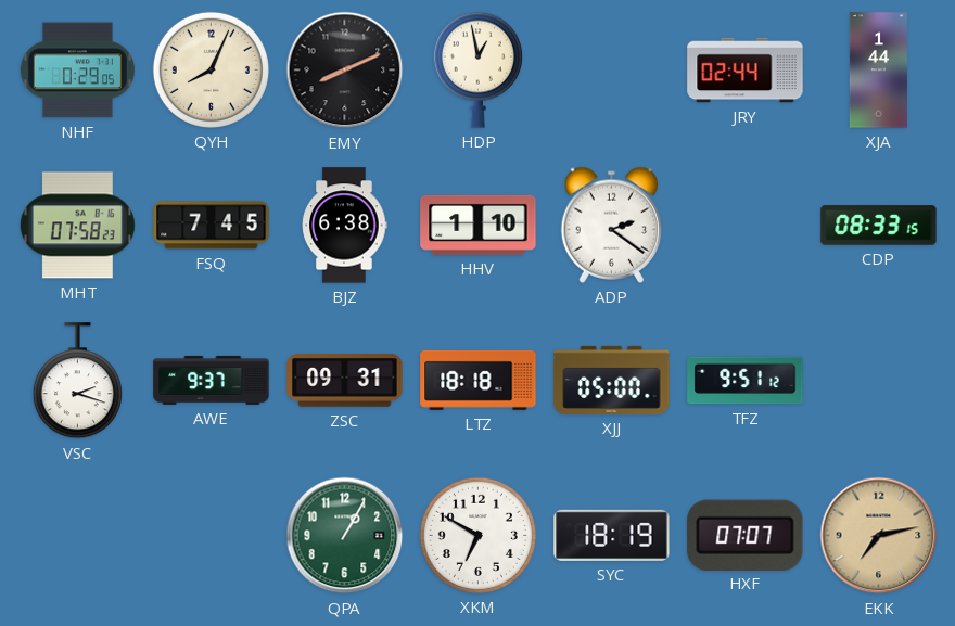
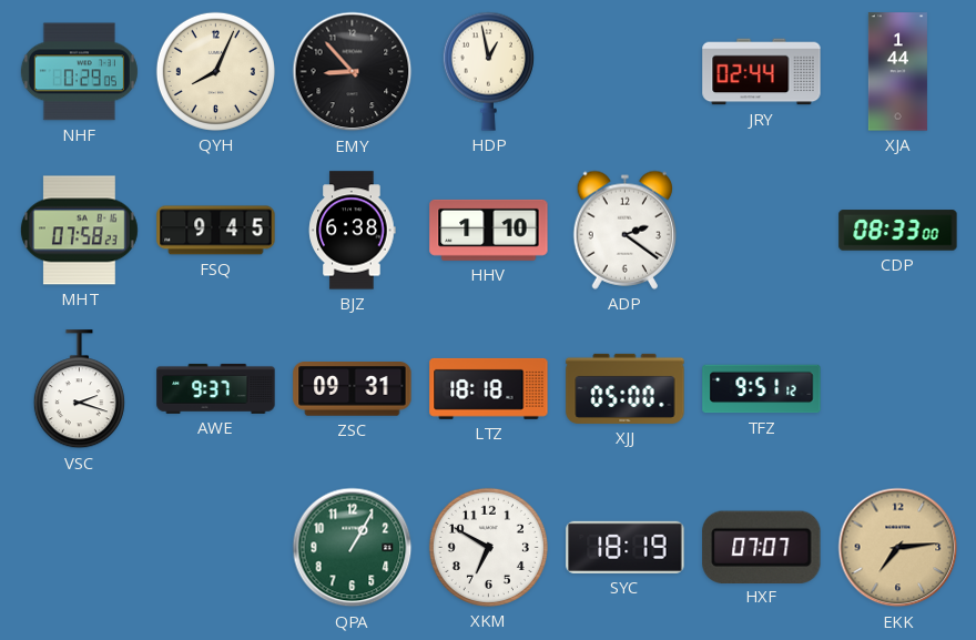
EMY: 8:11 -> 8:53
FSQ: 7:45 -> 9:45
CDP: 08:33:15 -> 08:33:00
EKK: 7:13 -> 7:14
